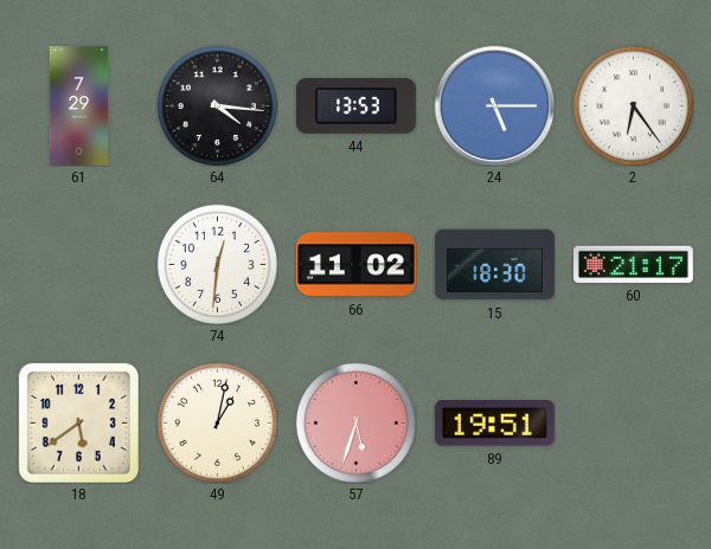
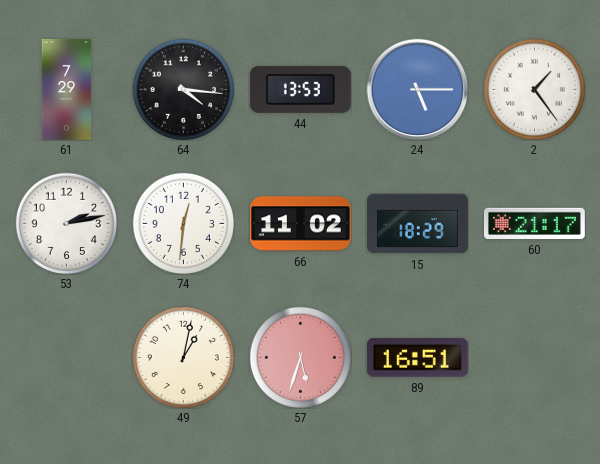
2: 6:24 -> 1:24
53: none -> 2:13
15: 18:30 -> 18:29
18: 5:39 -> none
89: 19:51 -> 16:51
